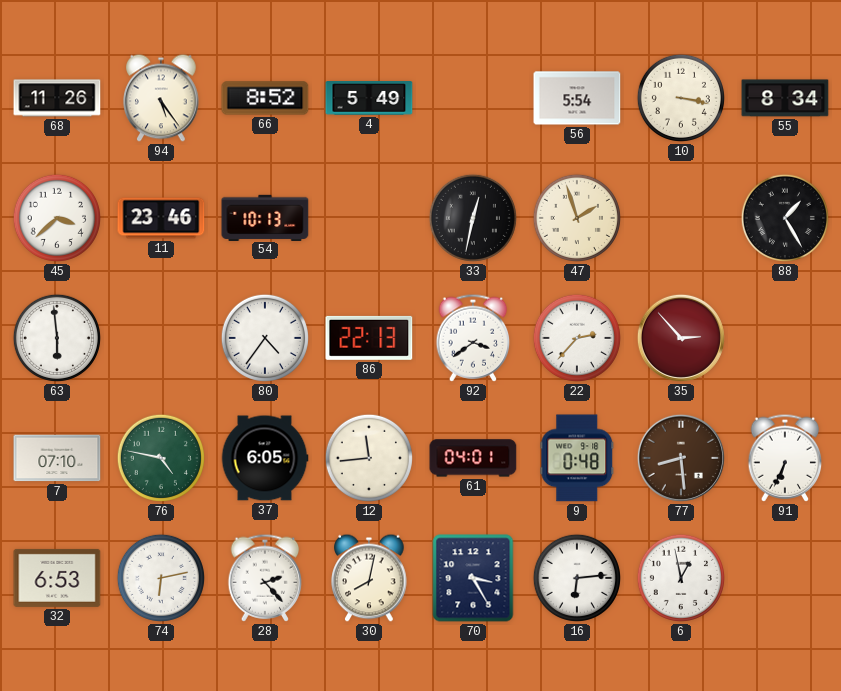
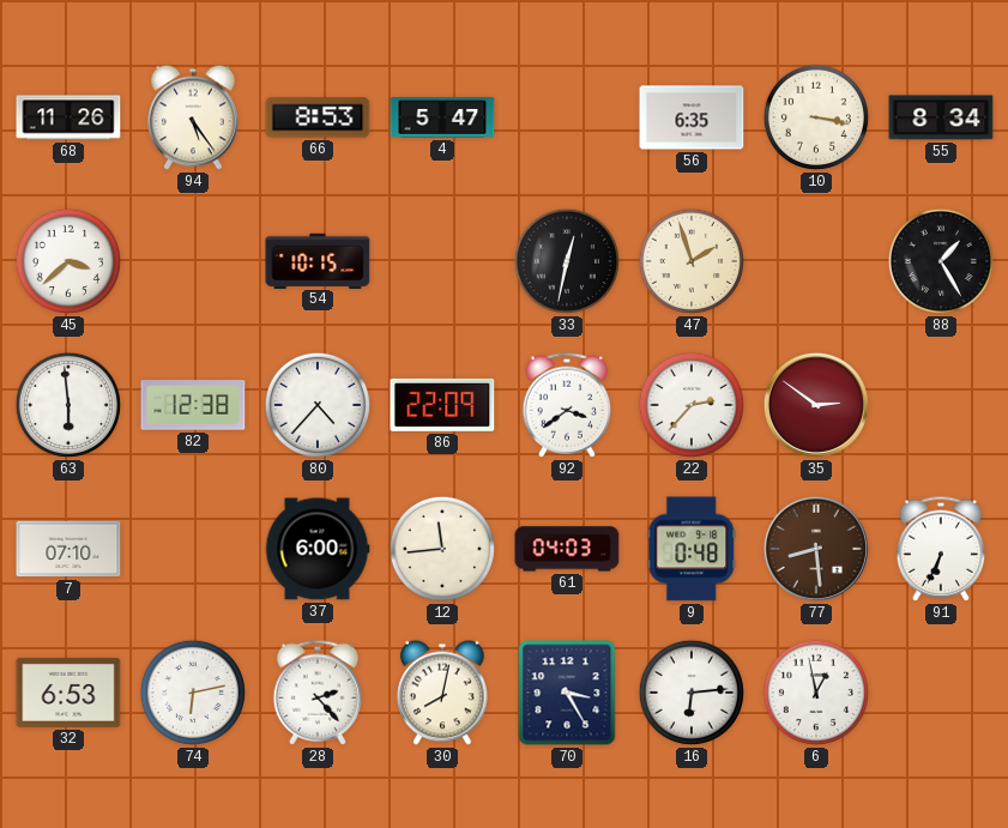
66: 8:52 -> 8:53
4: 5:49 -> 5:47
56: 5:54 -> 6:35
11: 23:46 -> none
54: 10:13 -> 10:15
82: none -> 12:38
80: 4:36 -> 4:37
86: 22:13 -> 22:09
35: 2:53 -> 2:51
76: 4:47 -> none
37: 6:05 -> 6:00
61: 04:01 -> 04:03
